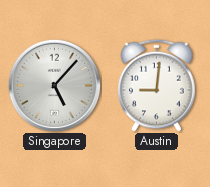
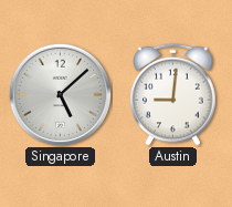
Singapore: 5:07 -> 5:08
